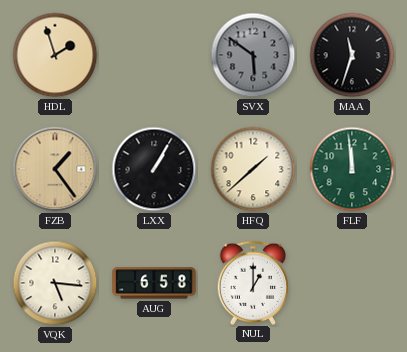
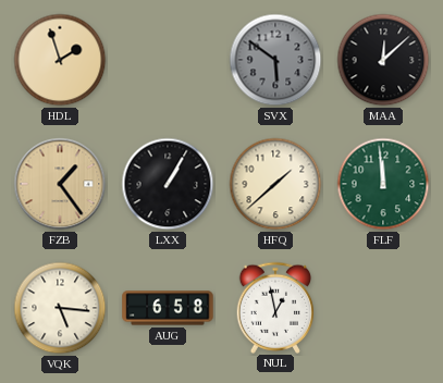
MAA: 11:33 -> 12:08
NUL: 1:00 -> 12:58
